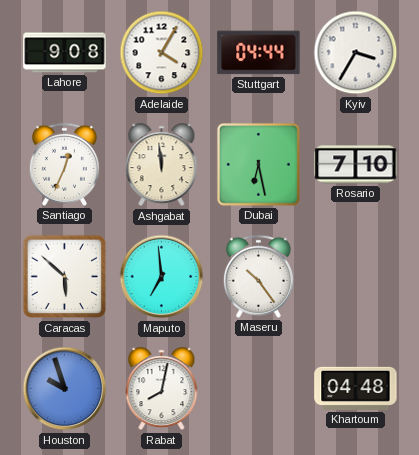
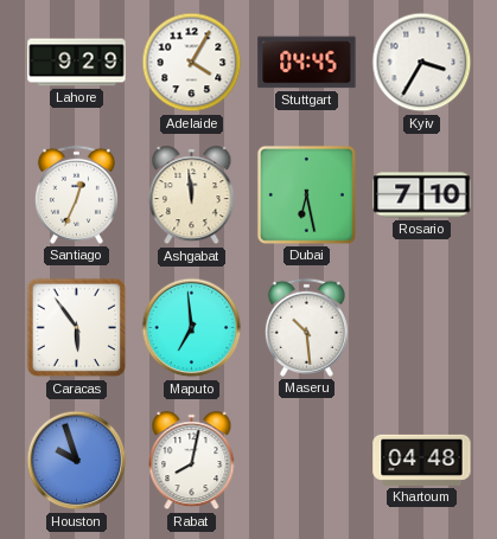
Lahore: 9:08 -> 9:29
Stuttgart: 04:44 -> 04:45
Caracas: 5:52 -> 5:54
Maseru: 10:24 -> 10:29
